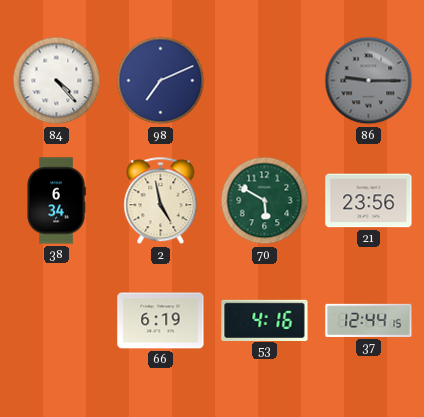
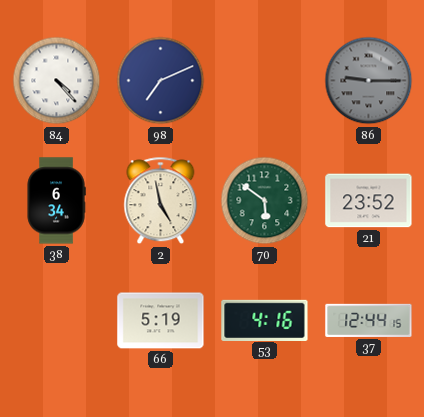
70: 5:50 -> 5:51
21: 23:56 -> 23:52
66: 6:19 -> 5:19
